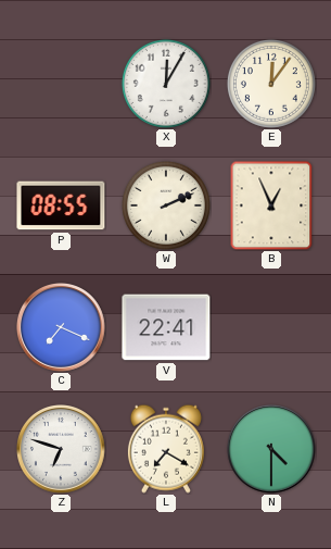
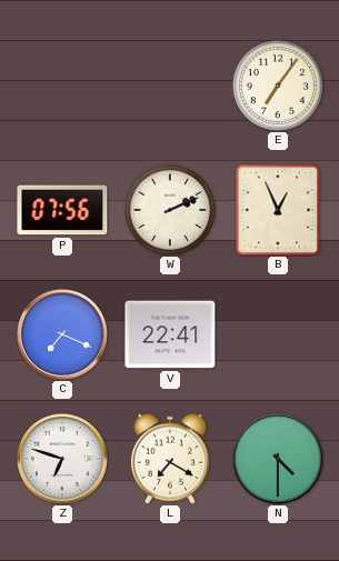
X: 12:05 -> none
E: 12:06 -> 7:06
P: 08:55 -> 07:56
